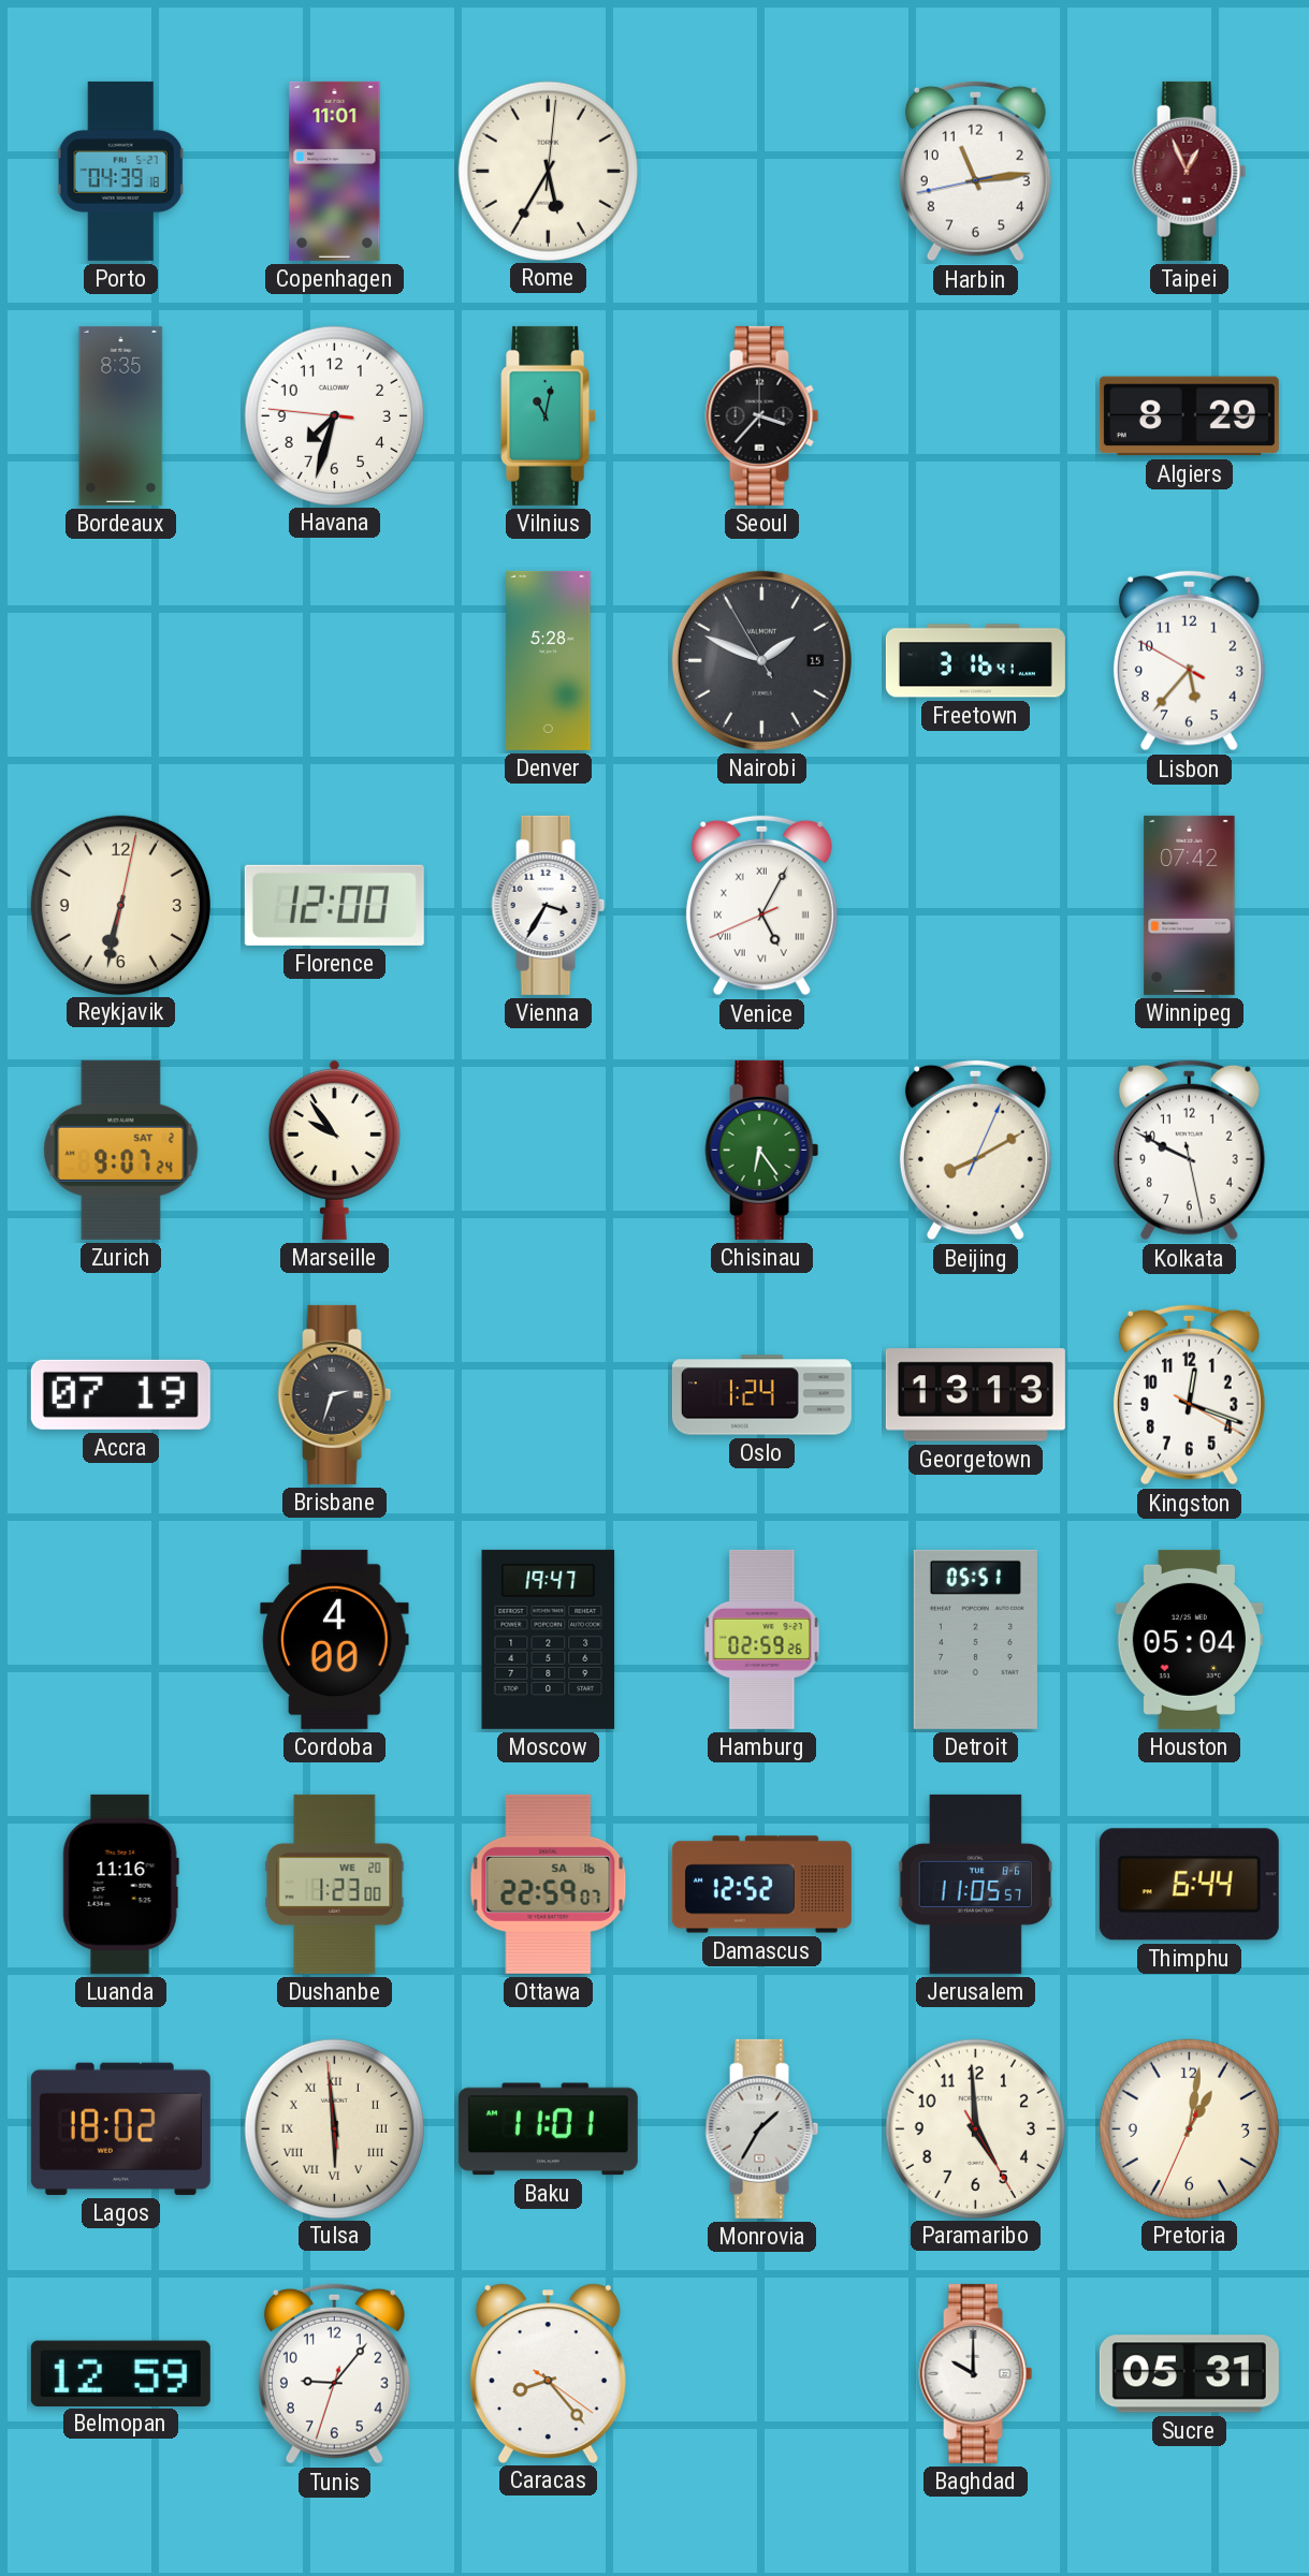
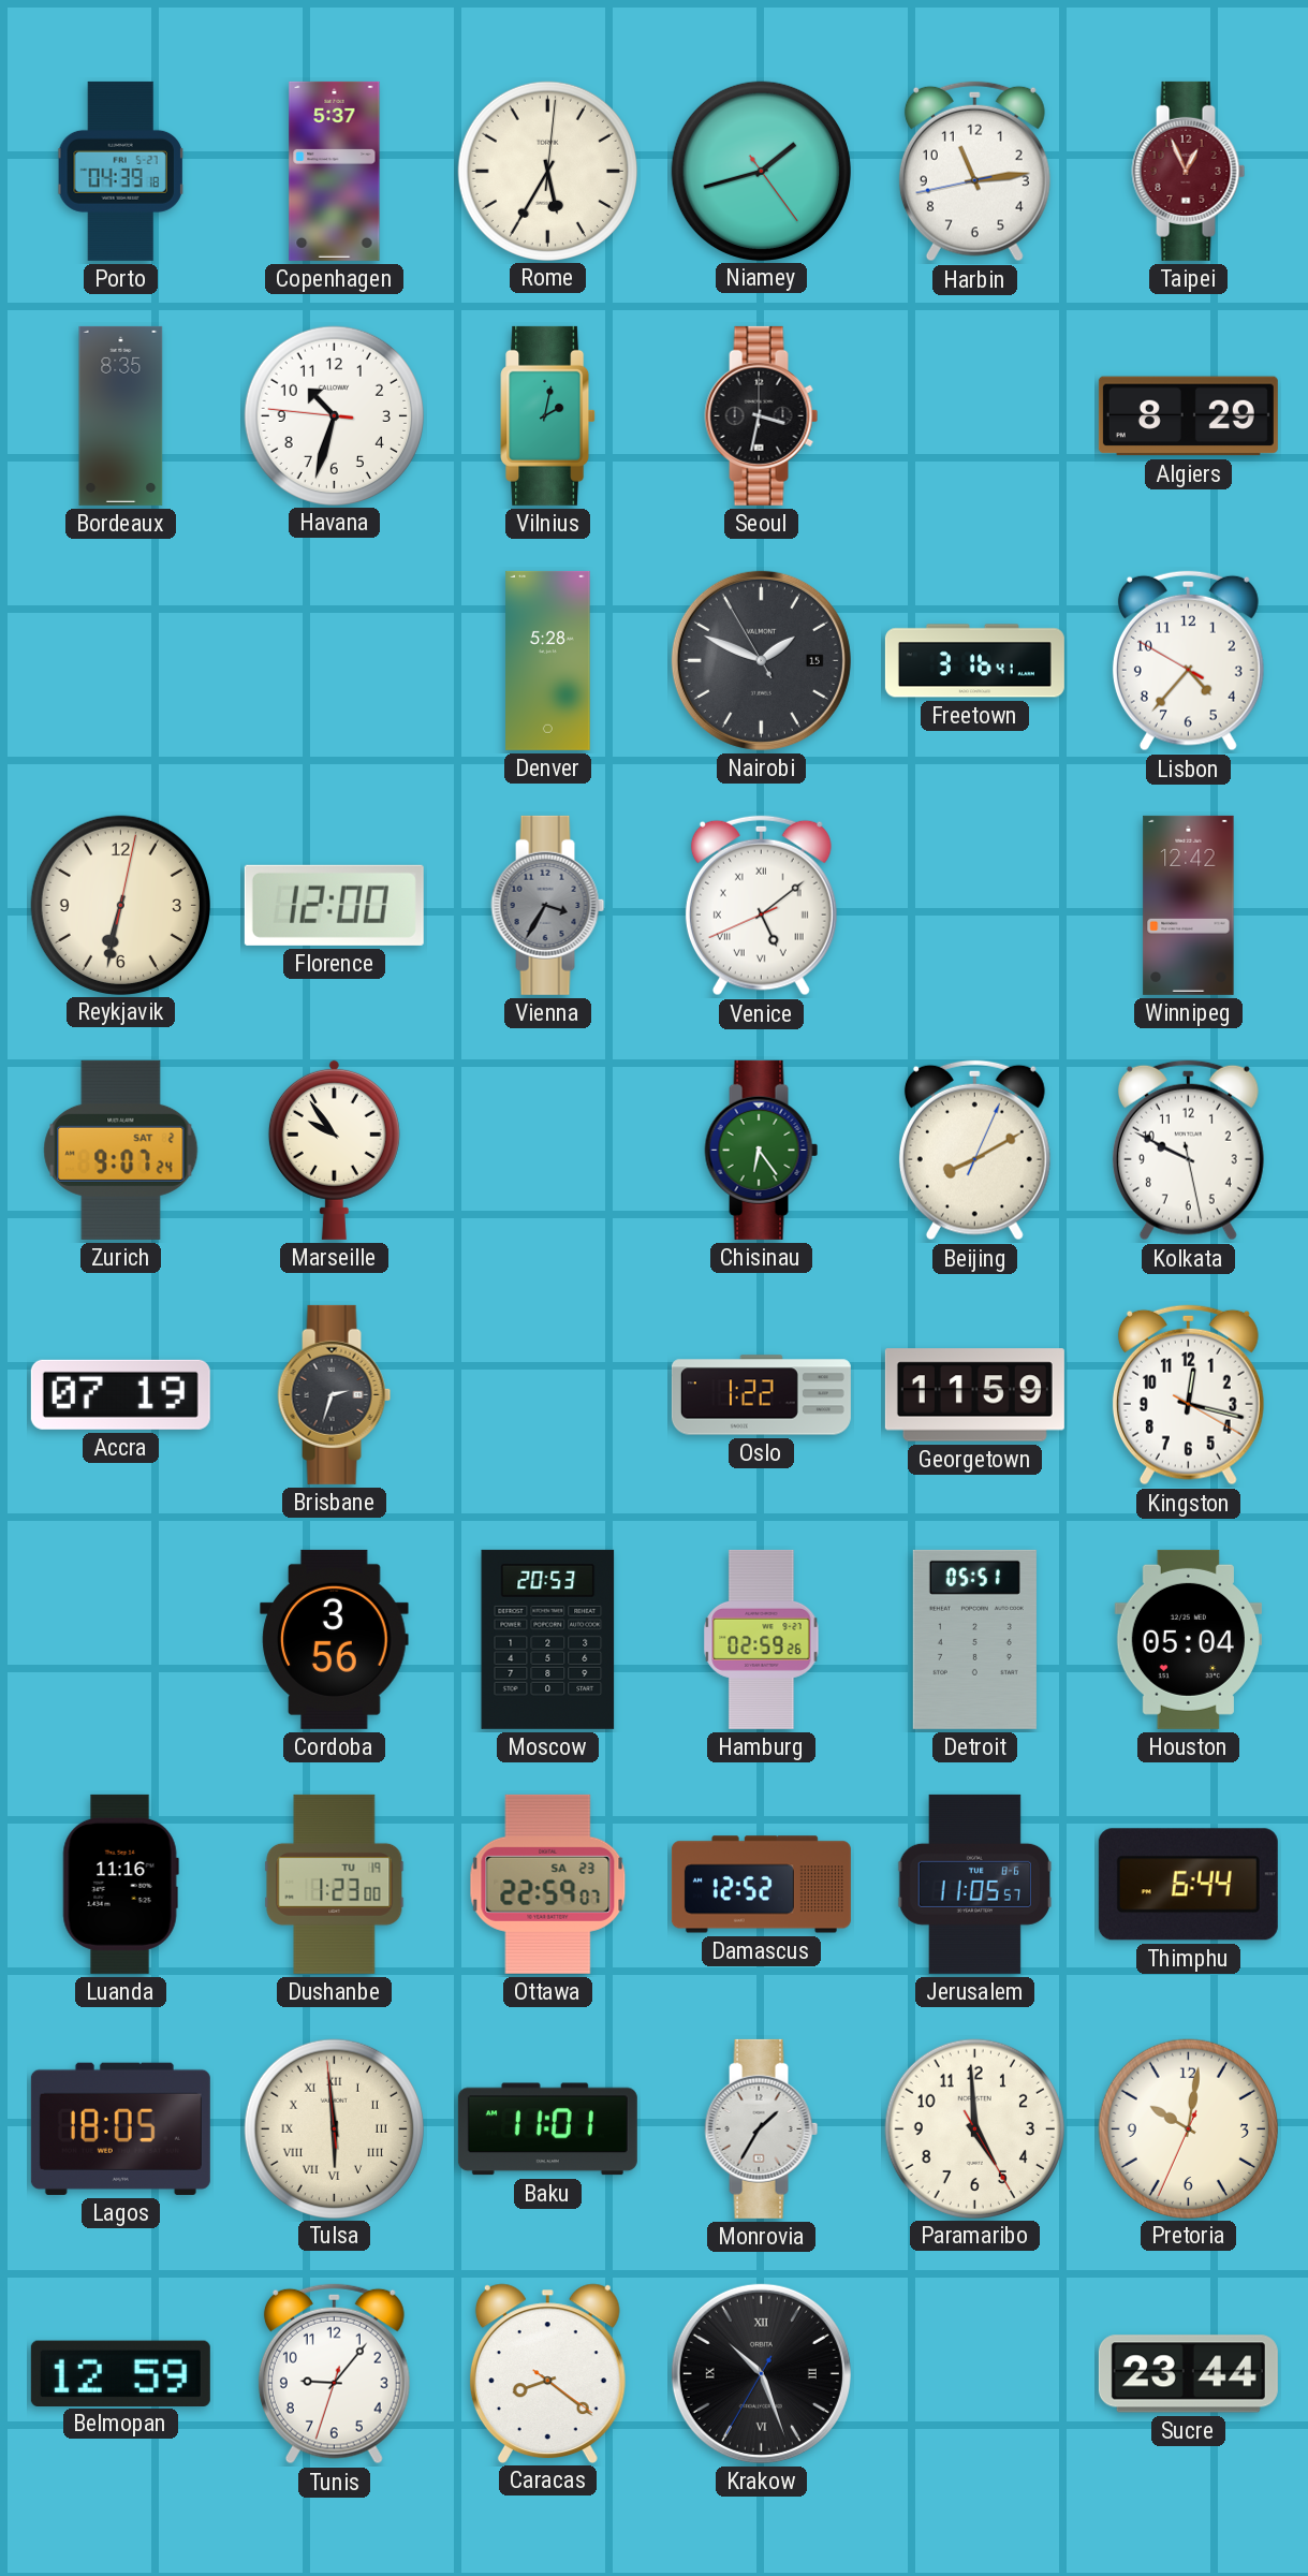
Copenhagen: 11:01 -> 5:37
Niamey: none -> 1:42
Havana: 7:32 -> 10:32
Vilnius: 11:02 -> 2:02
Seoul: 3:37 -> 3:32
Lisbon: 5:36 -> 4:36
Vienna dial: white -> grey
Venice: 5:04 -> 5:08
Winnipeg: 07:42 -> 12:42
Oslo: 1:24 -> 1:22
Georgetown: 13:13 -> 11:59
Kingston: 12:18 -> 12:17
Cordoba: 4:00 -> 3:56
Moscow: 19:47 -> 20:53
Dushanbe date: WE 20 -> TU 19
Ottawa date: SA 16 -> SA 23
Lagos: 18:02 -> 18:05
Pretoria: 1:01 -> 10:01
Caracas: 8:23 -> 8:21
Krakow: none -> 10:26
Baghdad: 10:00 -> none
Sucre: 05:31 -> 23:44
